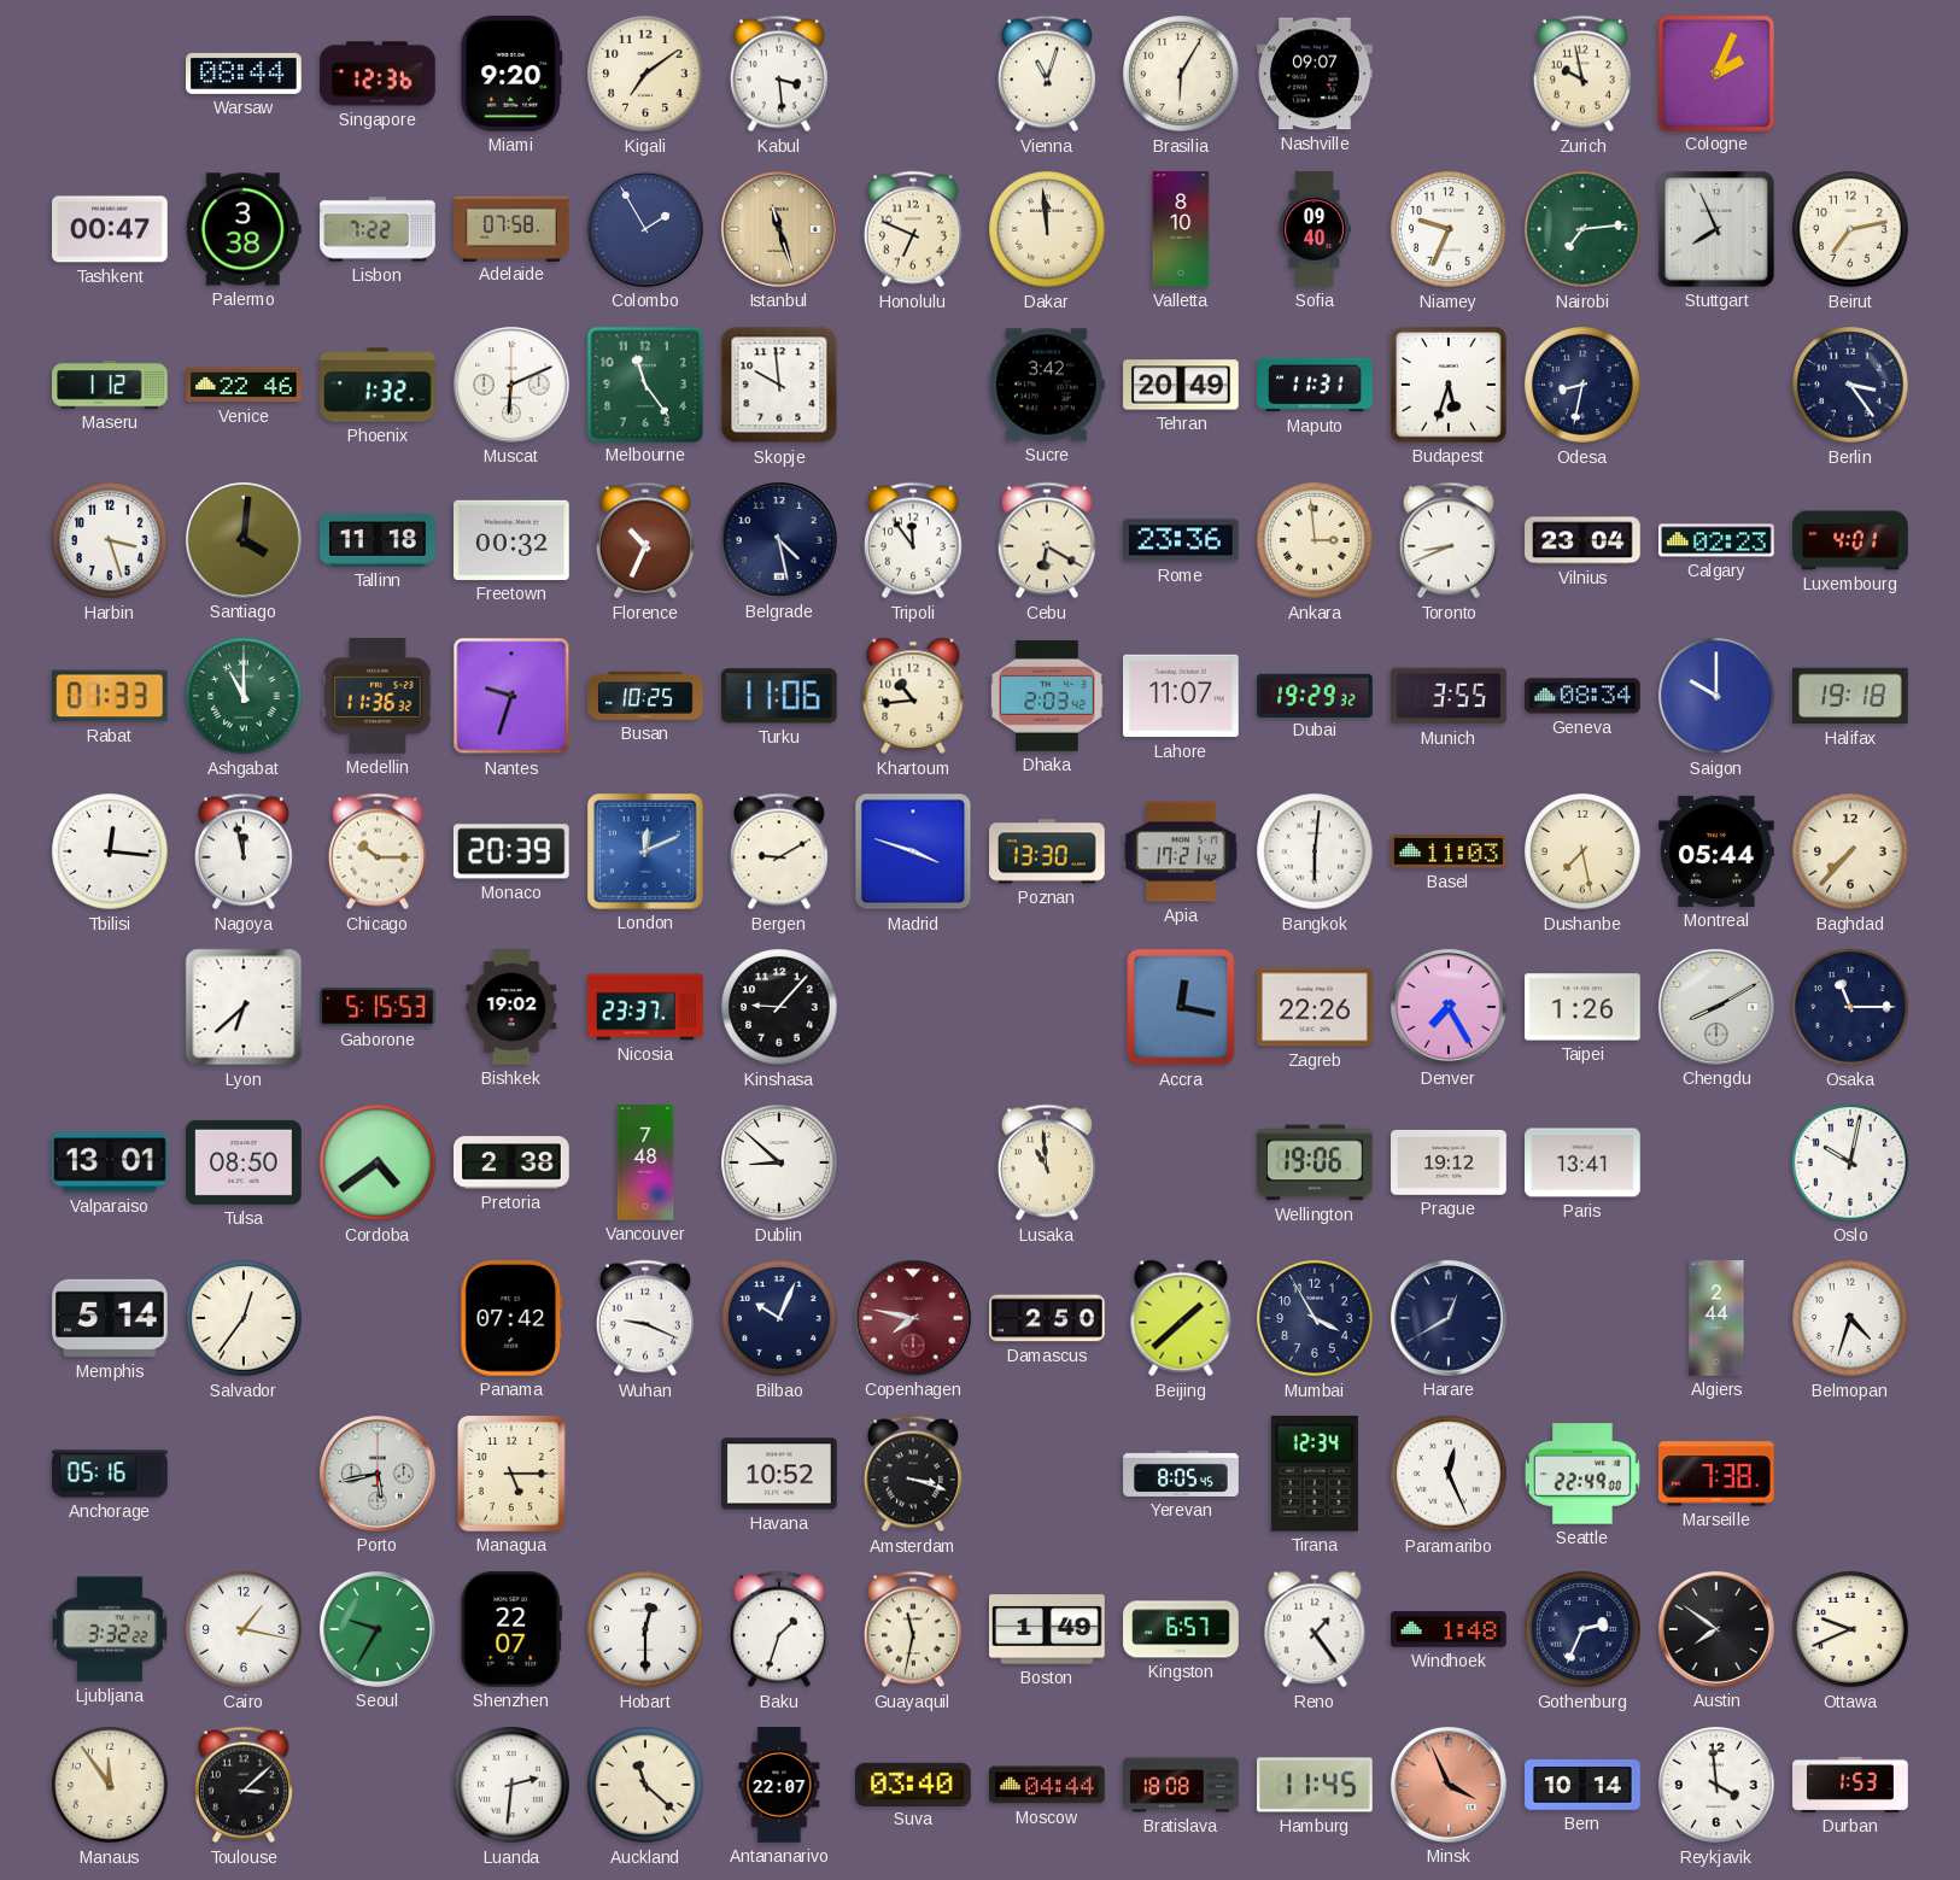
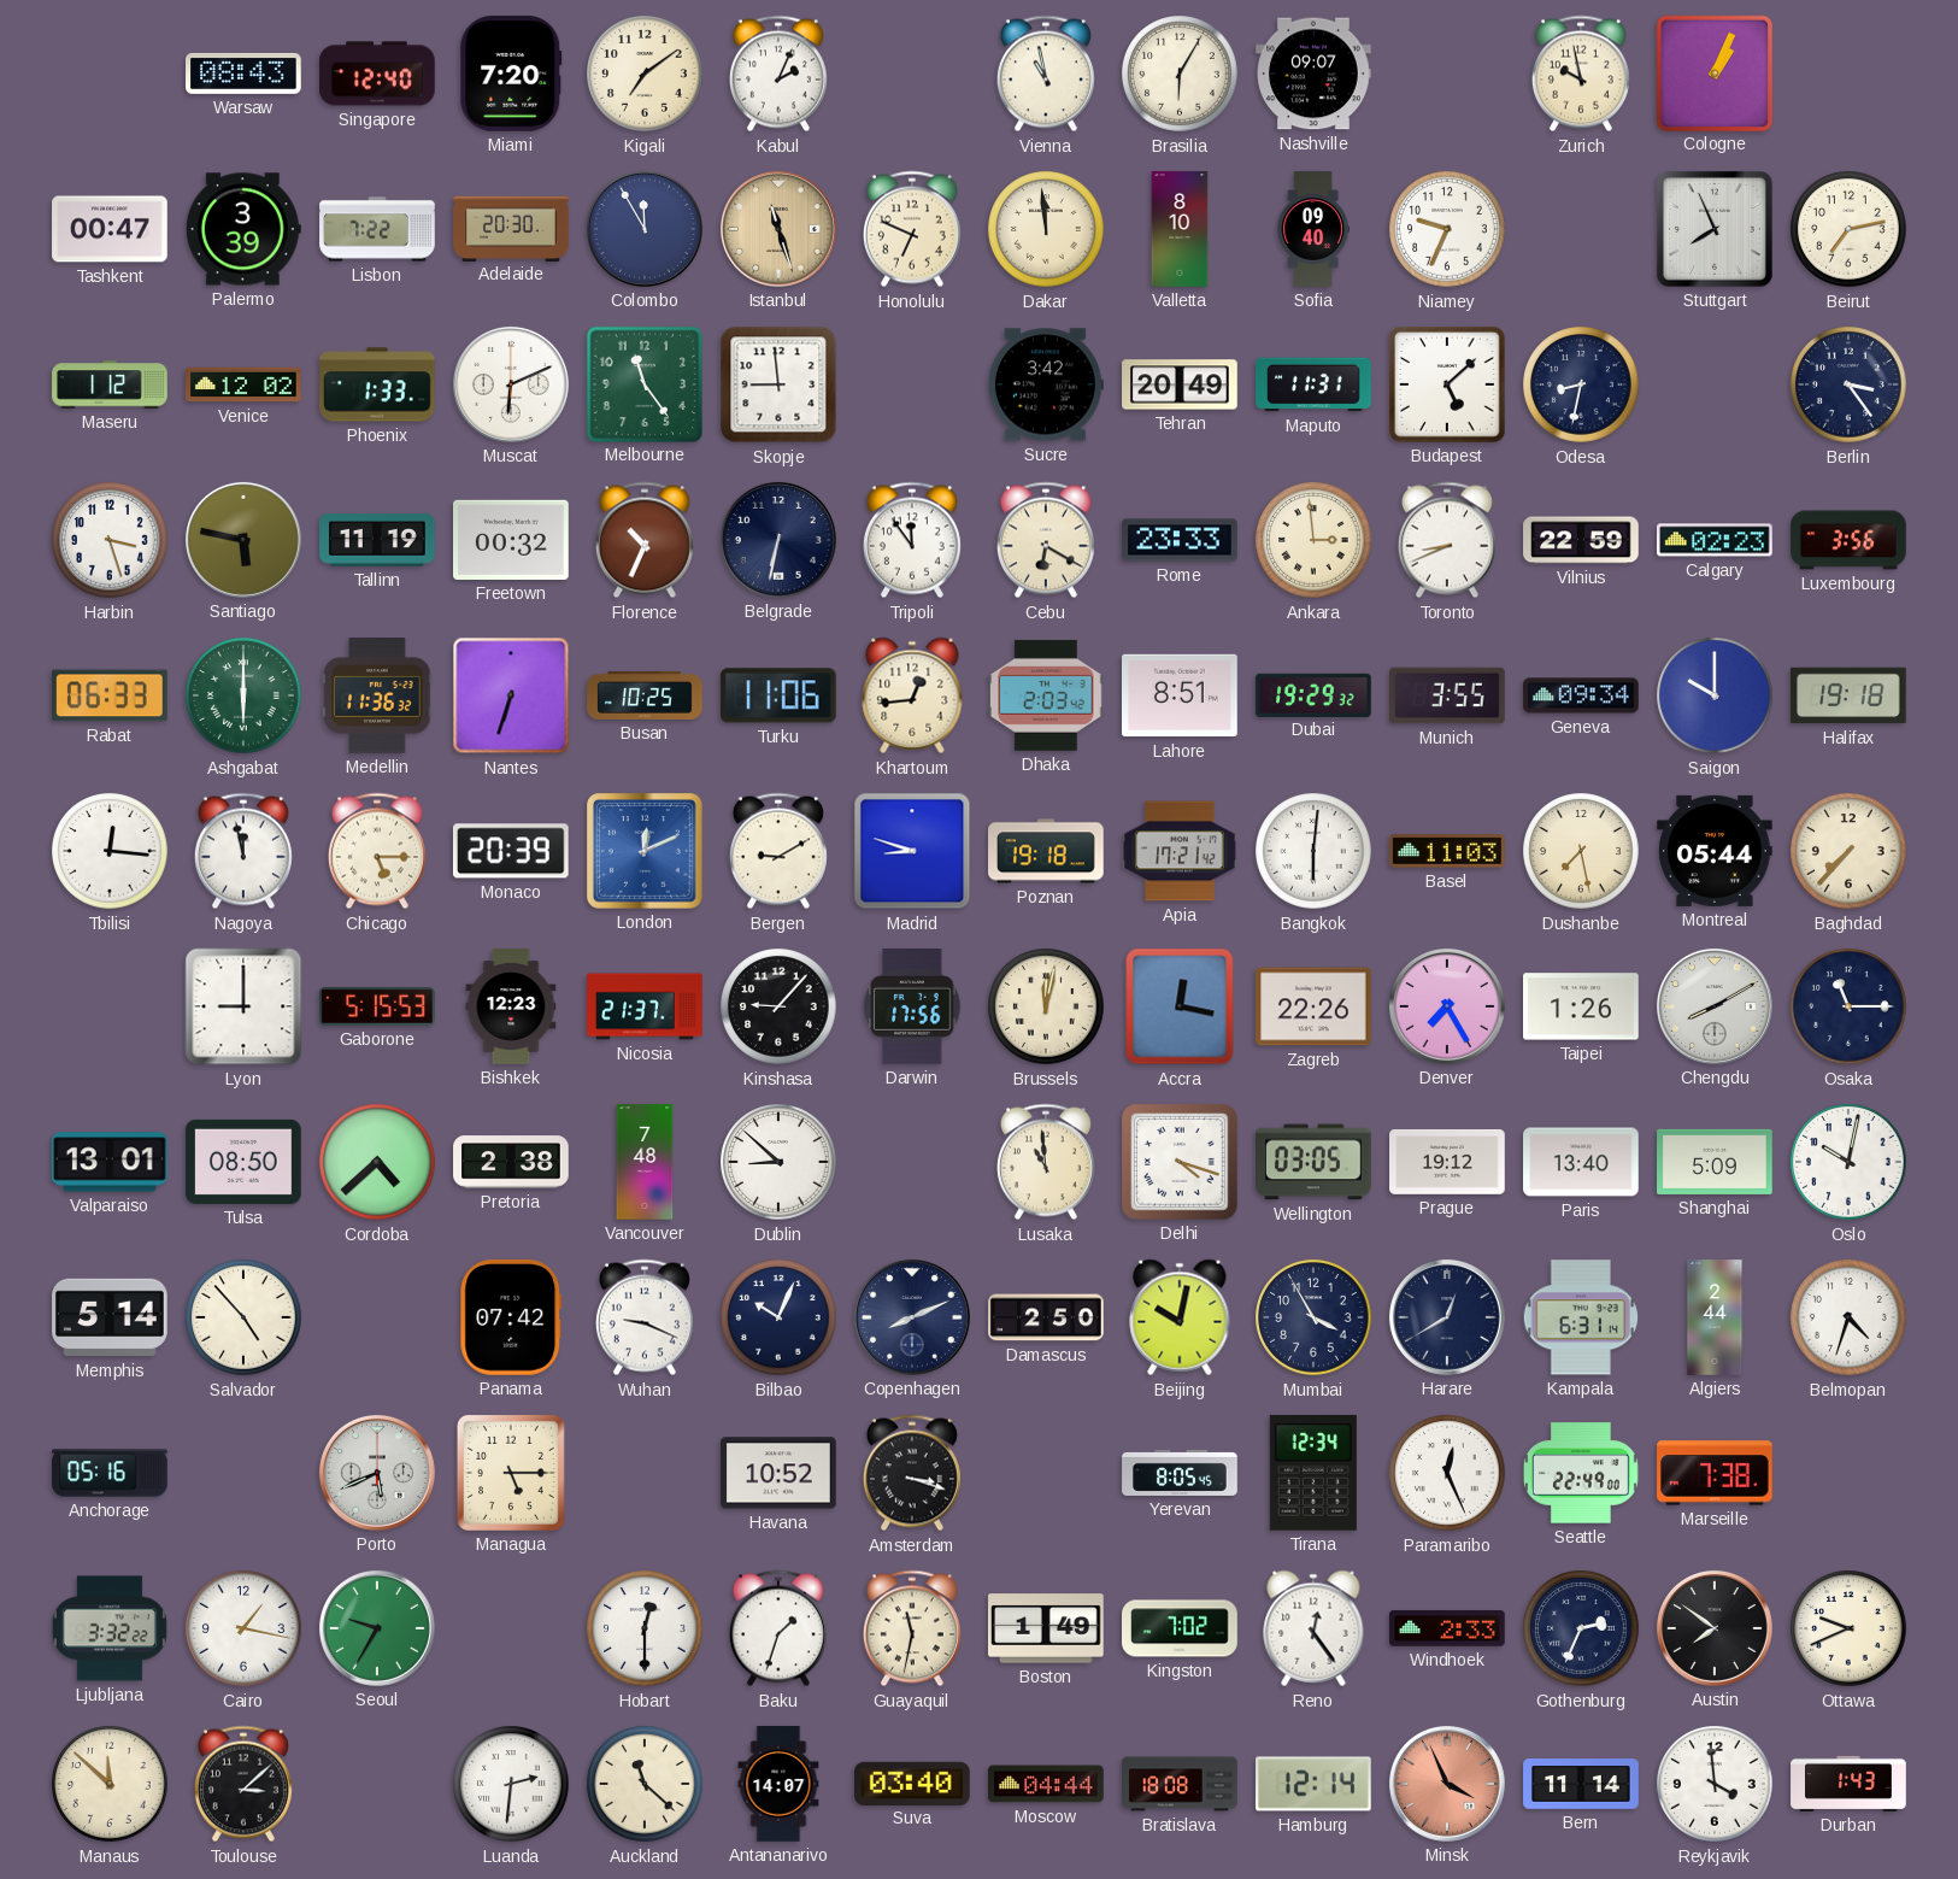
Warsaw: 08:44 -> 08:43
Singapore: 12:36 -> 12:40
Miami: 9:20 -> 7:20
Kabul: 3:29 -> 2:04
Vienna: 11:03 -> 10:58
Cologne: 2:04 -> 1:04
Palermo: 3:38 -> 3:39
Adelaide: 07:58 -> 20:30
Colombo: 1:55 -> 11:55
Nairobi: 7:14 -> none
Venice: 22:46 -> 12:02
Phoenix: 1:32 -> 1:33
Skopje: 9:59 -> 8:59
Budapest: 5:33 -> 5:08
Santiago: 4:01 -> 5:47
Tallinn: 11:18 -> 11:19
Belgrade: 4:28 -> 6:32
Rome: 23:36 -> 23:33
Vilnius: 23:04 -> 22:59
Luxembourg: 4:01 -> 3:56
Rabat: 01:33 -> 06:33
Ashgabat: 11:00 -> 6:00
Nantes: 9:33 -> 6:33
Khartoum: 10:44 -> 12:44
Lahore: 11:07 -> 8:51
Geneva: 08:34 -> 09:34
Chicago: 10:15 -> 5:15
Madrid: 3:48 -> 8:48
Poznan: 13:30 -> 19:18
Lyon: 6:38 -> 9:00
Bishkek: 19:02 -> 12:23
Nicosia: 23:37 -> 21:37
Darwin: none -> 17:56
Brussels: none -> 12:02
Cordoba: 4:39 -> 4:38
Delhi: none -> 4:18
Wellington: 19:06 -> 03:05
Paris: 13:41 -> 13:40
Shanghai: none -> 5:09
Salvador: 12:36 -> 4:53
Copenhagen: 7:47 -> 8:11
Copenhagen dial: burgundy -> navy
Beijing: 1:38 -> 10:02
Kampala: none -> 6:31
Porto: 5:43 -> 5:41
Shenzhen: 22:07 -> none
Kingston: 6:57 -> 7:02
Reno: 1:24 -> 12:24
Windhoek: 1:48 -> 2:33
Manaus: 11:54 -> 11:52
Antananarivo: 22:07 -> 14:07
Hamburg: 11:45 -> 12:14
Bern: 10:14 -> 11:14
Durban: 1:53 -> 1:43
